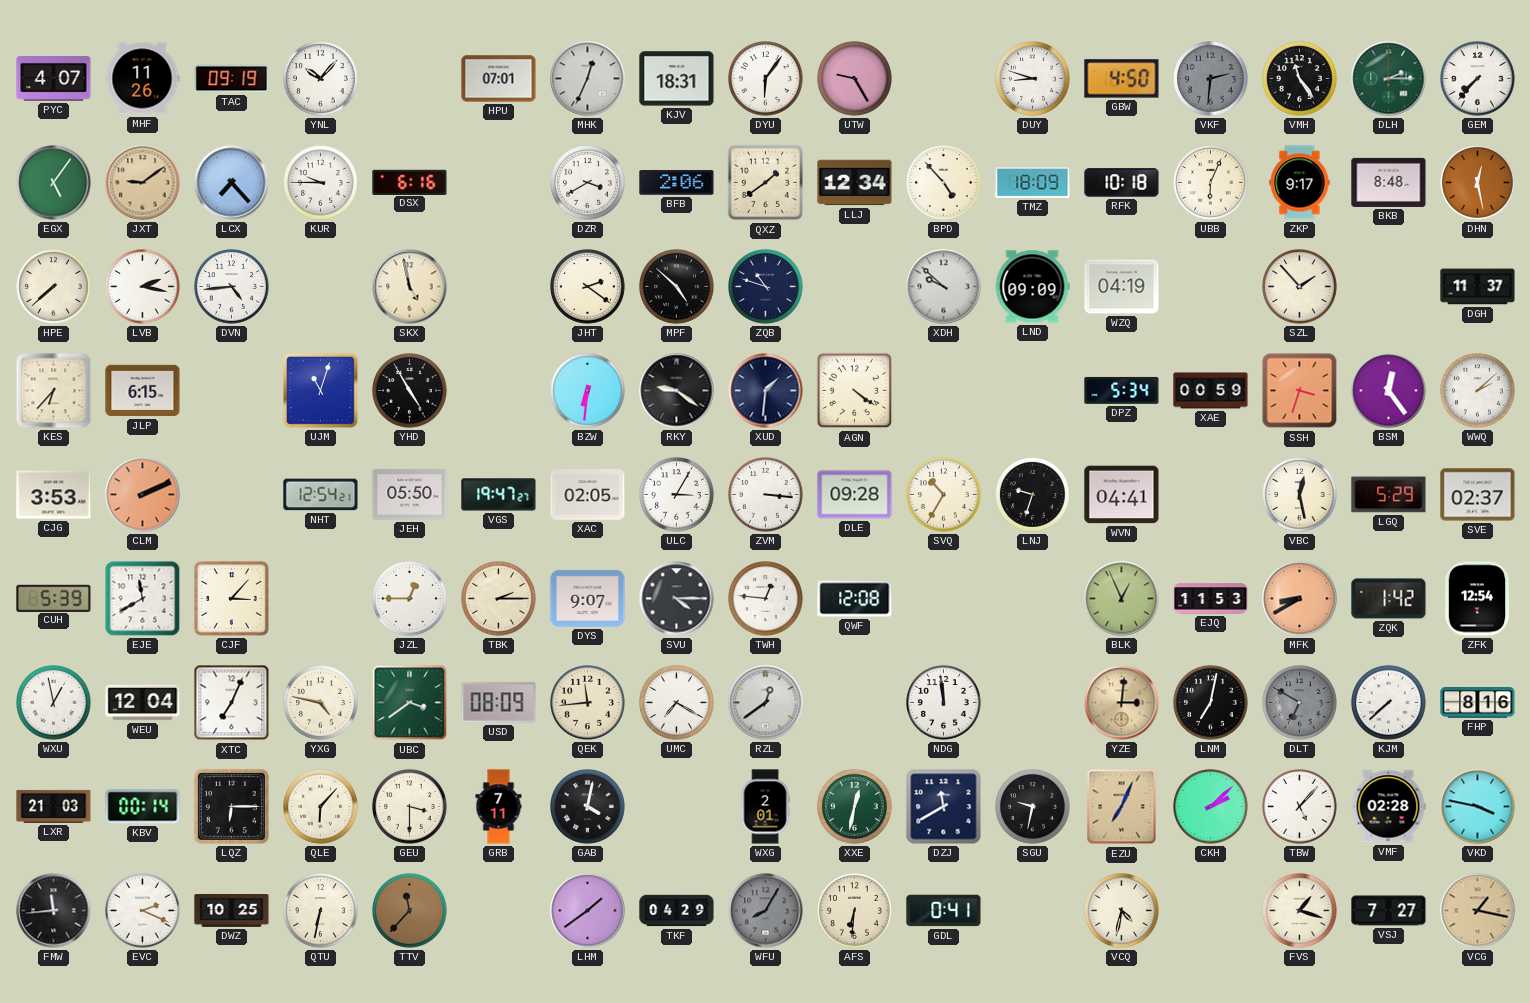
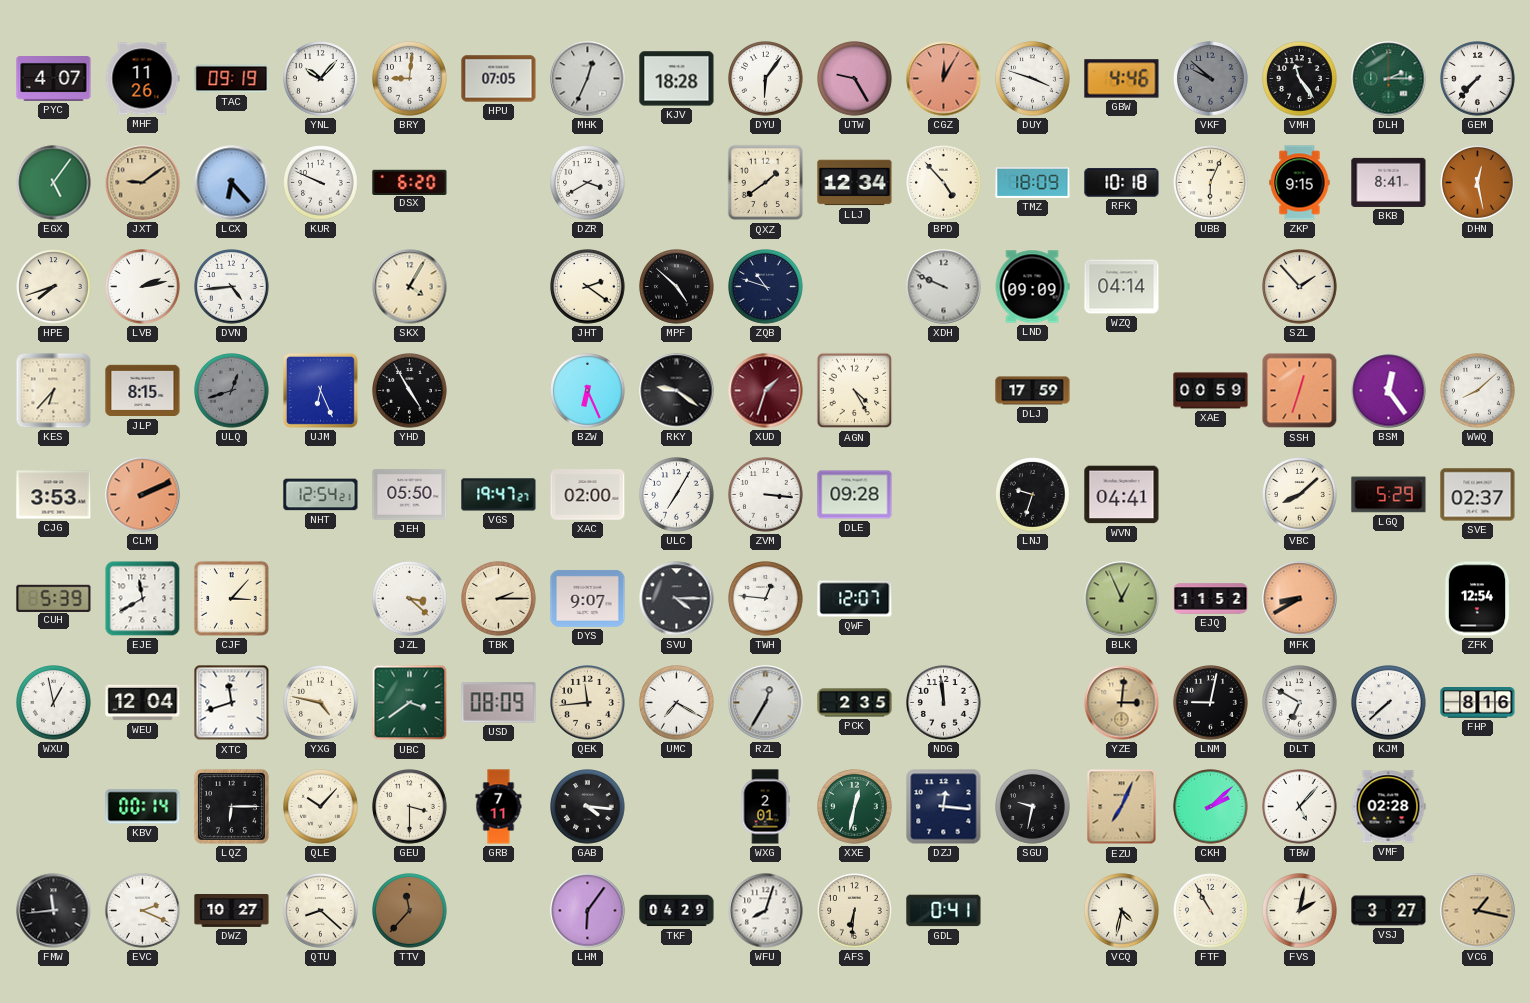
BRY: none -> 9:01
HPU: 07:01 -> 07:05
KJV: 18:31 -> 18:28
CGZ: none -> 12:05
DUY: 8:48 -> 3:48
GBW: 4:50 -> 4:46
VKF: 2:31 -> 9:52
LCX: 7:23 -> 6:23
KUR: 9:45 -> 9:49
DSX: 6:16 -> 6:20
BFB: 2:06 -> none
ZKP: 9:17 -> 9:15
BKB: 8:48 -> 8:41
HPE: 7:38 -> 7:42
LVB: 2:17 -> 2:13
SKX: 4:58 -> 4:05
XDH: 9:52 -> 9:49
WZQ: 04:19 -> 04:14
DGH: 11:37 -> none
JLP: 6:15 -> 8:15
ULQ: none -> 12:42
UJM: 11:03 -> 6:26
BZW: 6:31 -> 6:26
XUD: 1:31 -> 1:33
XUD dial: navy -> burgundy
AGN: 4:21 -> 4:25
DLJ: none -> 17:59
DPZ: 5:34 -> none
SSH: 3:33 -> 12:33
WWQ: 2:08 -> 8:08
XAC: 02:05 -> 02:00
ULC: 3:05 -> 7:05
SVQ: 10:35 -> none
VBC: 12:28 -> 8:08
JZL: 12:45 -> 3:22
QWF: 12:08 -> 12:07
EJQ: 11:53 -> 11:52
ZQK: 1:42 -> none
XTC: 7:04 -> 11:42
RZL: 12:39 -> 12:35
PCK: none -> 2:35
LNM: 7:02 -> 9:02
DLT dial: grey -> white
LXR: 21:03 -> none
QLE: 6:07 -> 10:07
GAB: 4:02 -> 4:16
DZJ: 11:40 -> 12:16
VKD: 3:47 -> none
DWZ: 10:25 -> 10:27
QTU: 6:32 -> 8:22
LHM: 1:39 -> 6:06
WFU: 8:05 -> 8:03
WFU dial: grey -> white
FTF: none -> 10:55
FVS: 1:18 -> 2:02
VSJ: 7:27 -> 3:27
